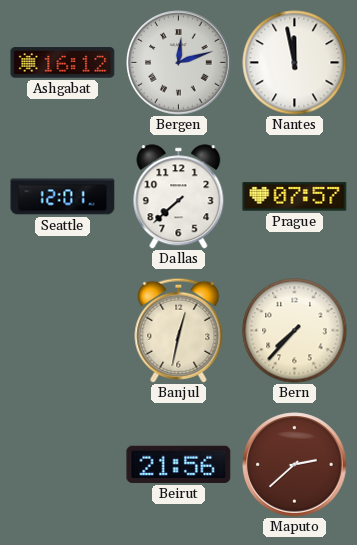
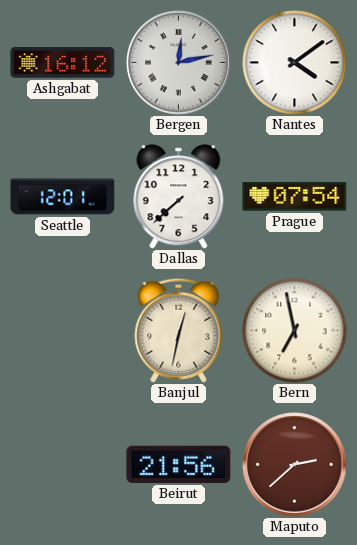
Bergen: 12:12 -> 12:13
Nantes: 11:58 -> 4:09
Prague: 07:57 -> 07:54
Bern: 7:37 -> 6:58
